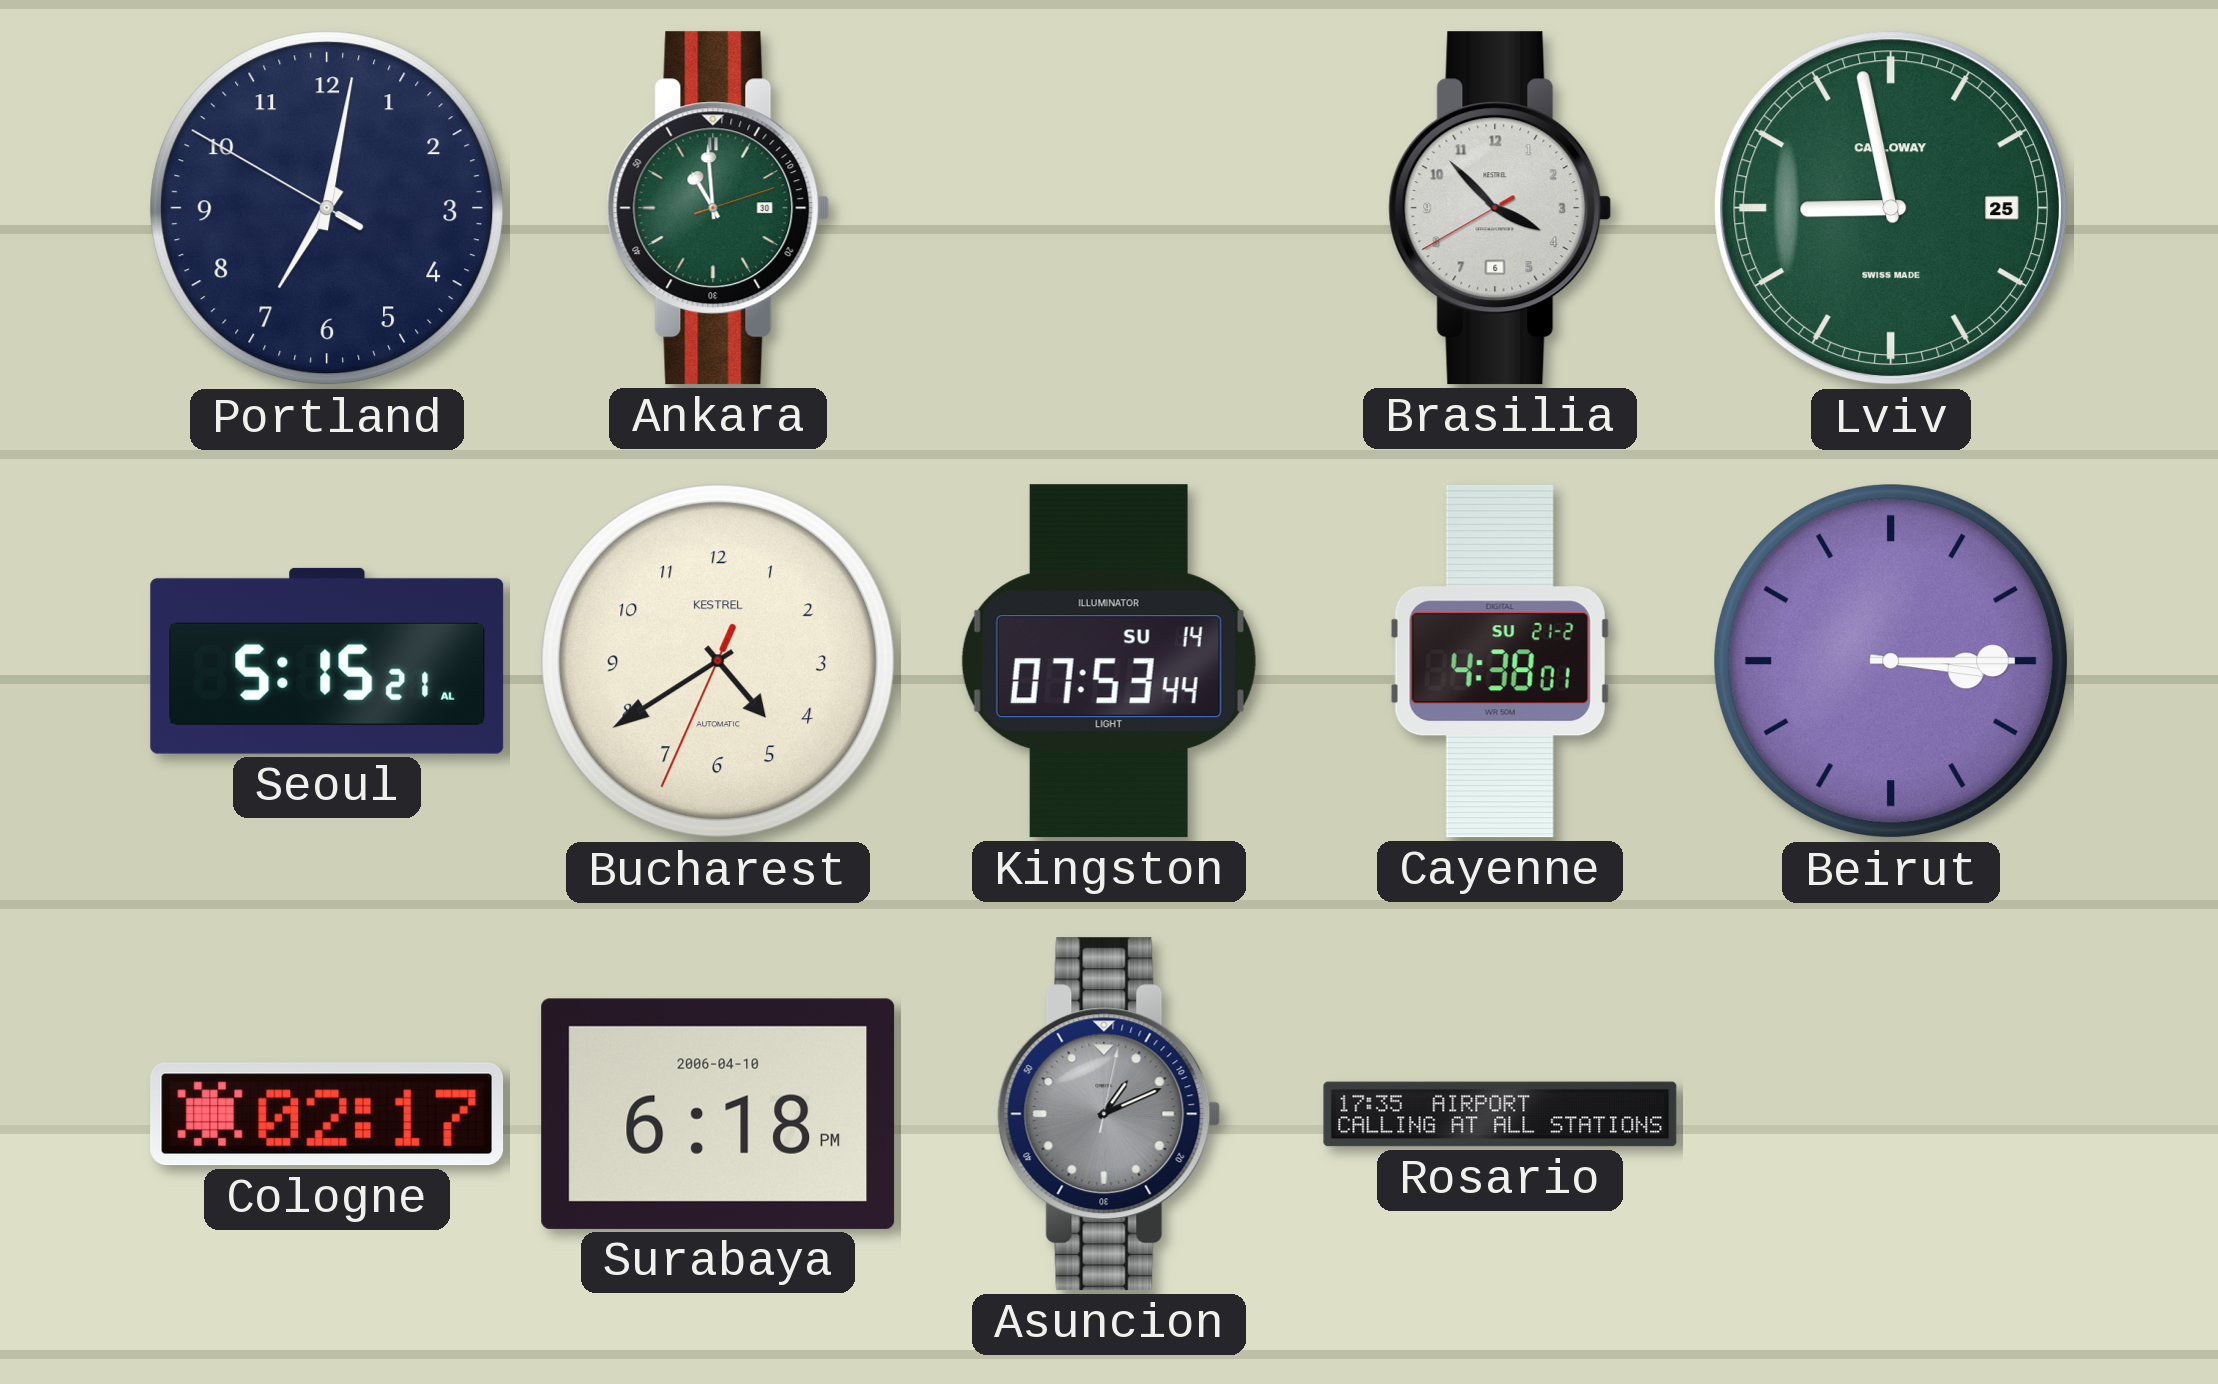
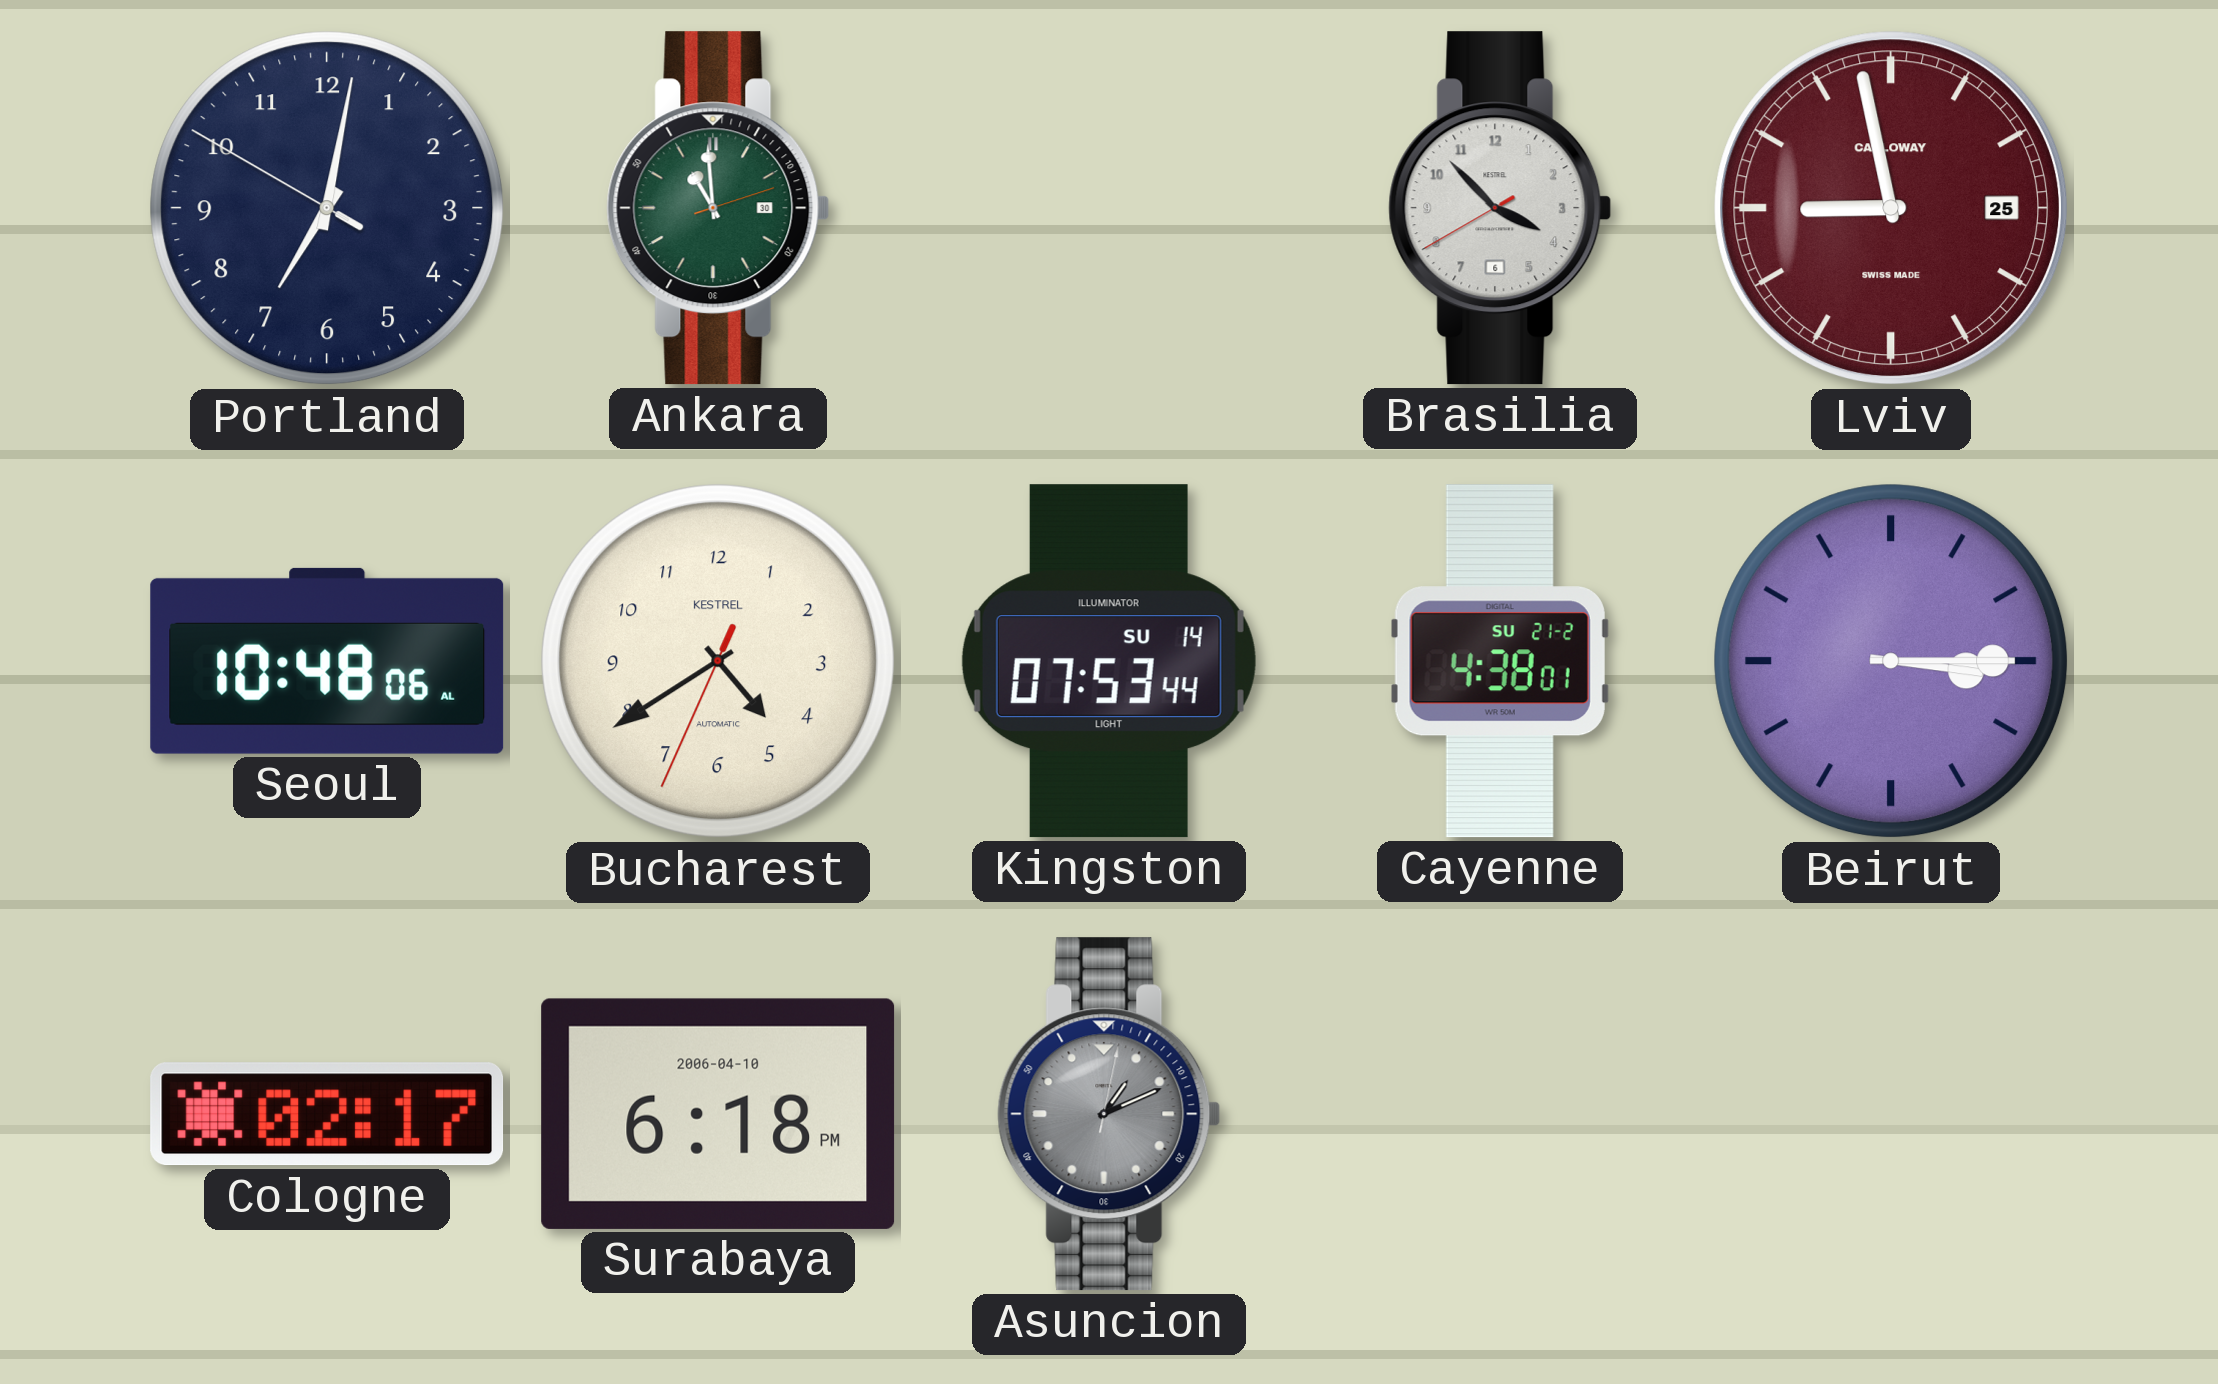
Lviv dial: green -> burgundy
Seoul: 5:15 -> 10:48
Rosario: 17:35 -> none
